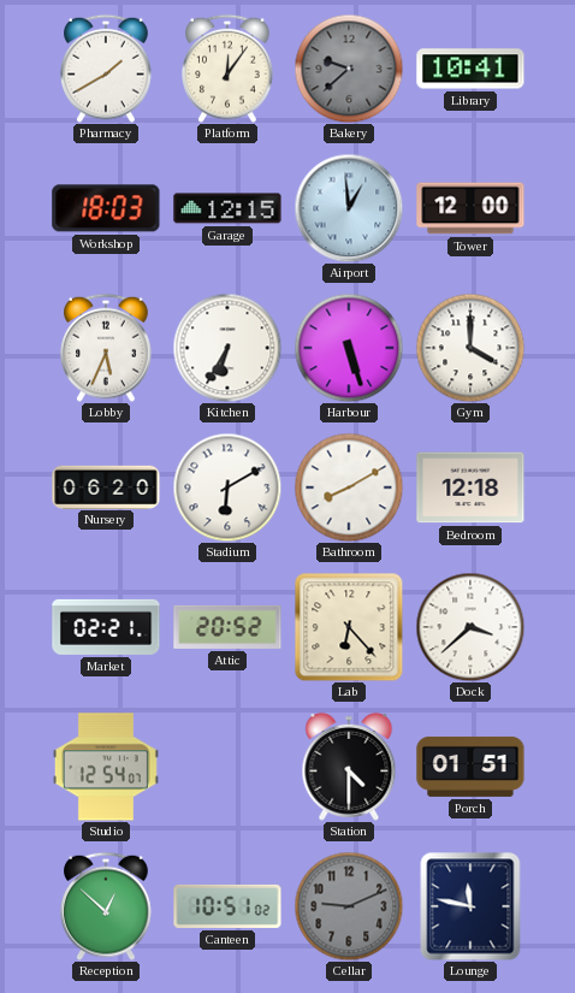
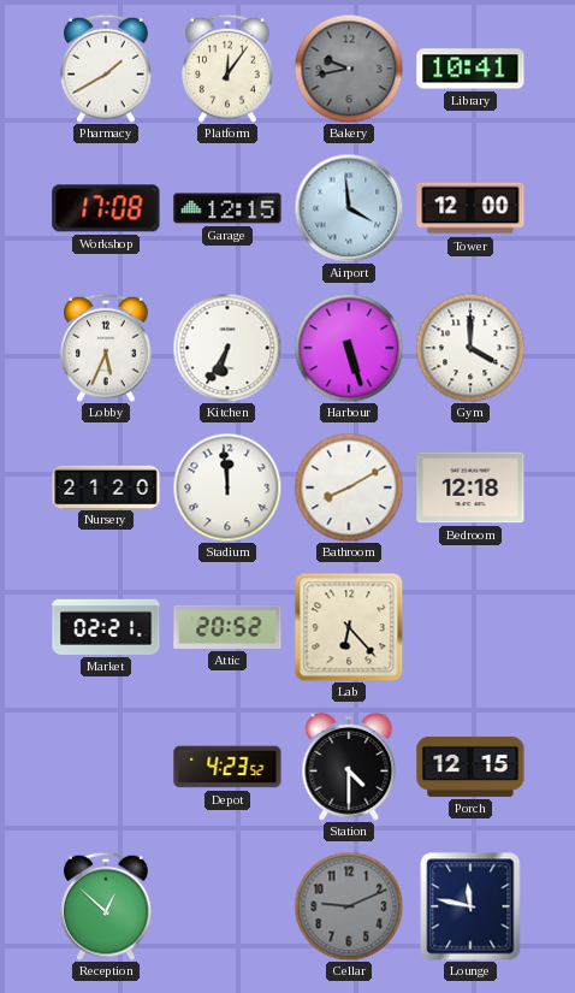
Bakery: 9:38 -> 9:43
Workshop: 18:03 -> 17:08
Airport: 12:59 -> 3:59
Nursery: 06:20 -> 21:20
Stadium: 6:10 -> 11:59
Dock: 3:38 -> none
Studio: 12:54 -> none
Depot: none -> 4:23
Porch: 01:51 -> 12:15
Canteen: 10:51 -> none
